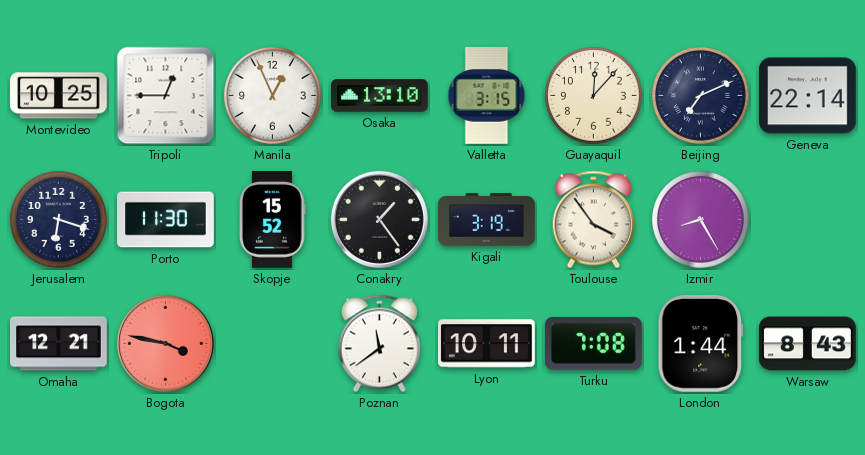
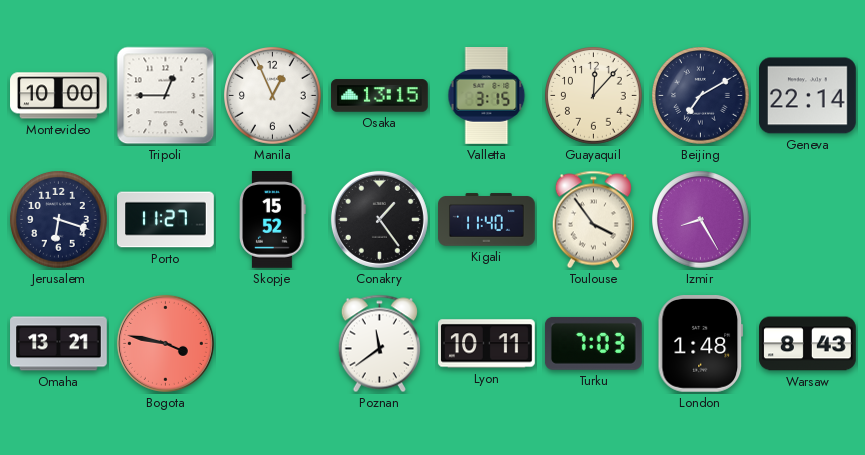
Montevideo: 10:25 -> 10:00
Osaka: 13:10 -> 13:15
Beijing: 7:11 -> 7:10
Porto: 11:30 -> 11:27
Kigali: 3:19 -> 11:40
Omaha: 12:21 -> 13:21
Turku: 7:08 -> 7:03
London: 1:44 -> 1:48
